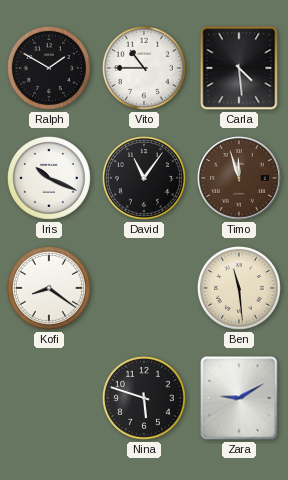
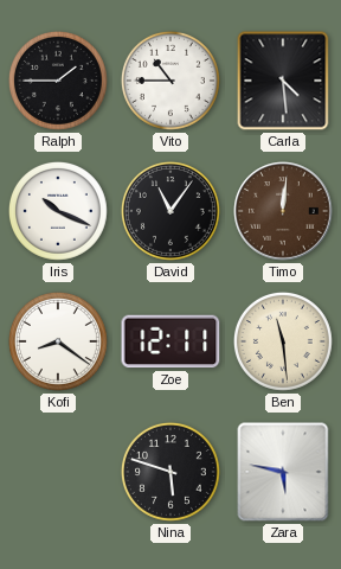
Ralph: 1:50 -> 1:45
Timo: 11:57 -> 12:01
Zoe: none -> 12:11
Zara: 9:10 -> 5:47
